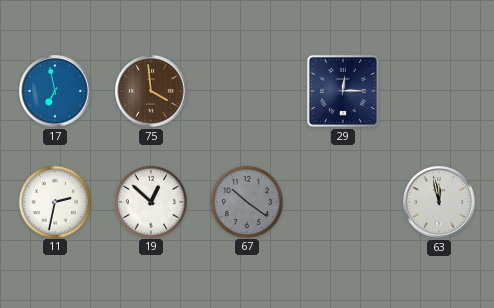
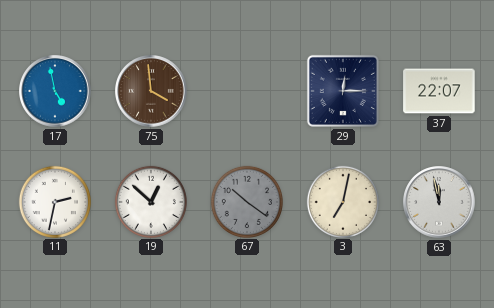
17: 6:58 -> 4:58
37: none -> 22:07
3: none -> 7:02
